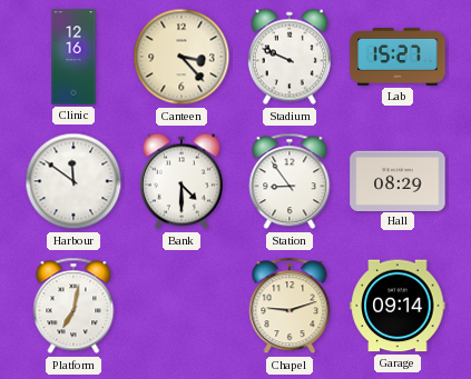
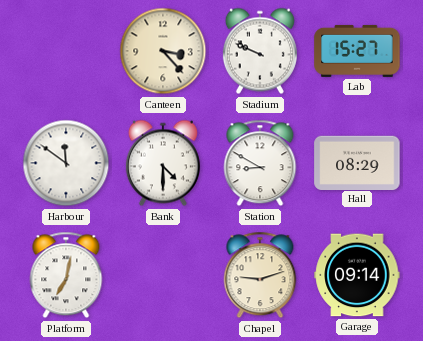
Clinic: 12:16 -> none
Station: 8:54 -> 8:50
